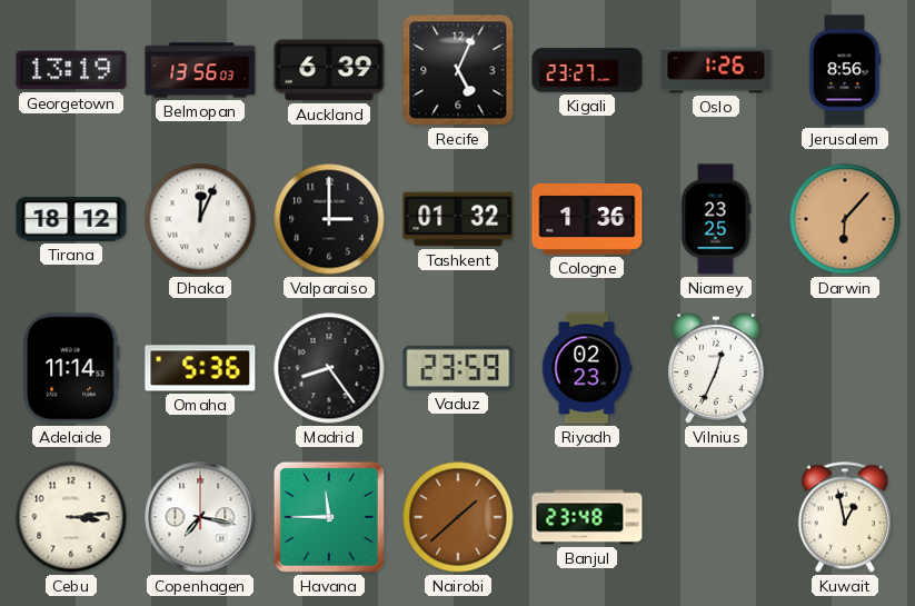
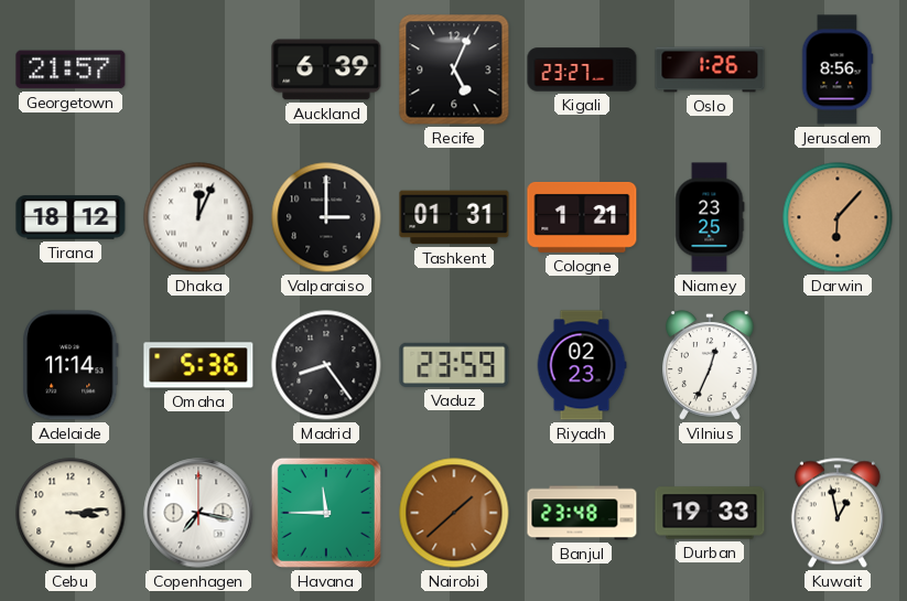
Georgetown: 13:19 -> 21:57
Belmopan: 13:56 -> none
Tashkent: 01:32 -> 01:31
Cologne: 1:36 -> 1:21
Durban: none -> 19:33
